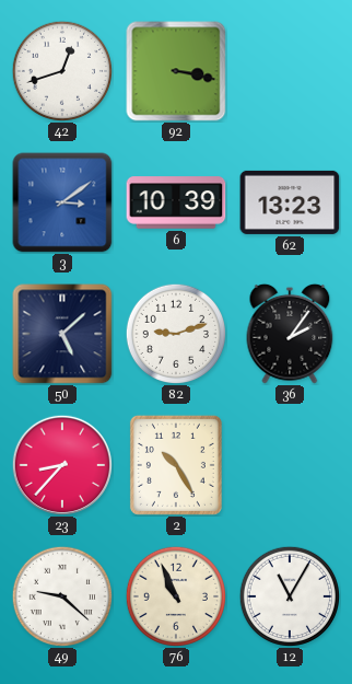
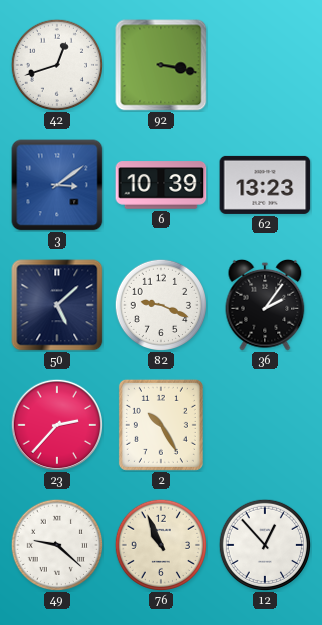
82: 9:12 -> 9:19
23: 8:37 -> 2:37
12: 11:05 -> 12:53
